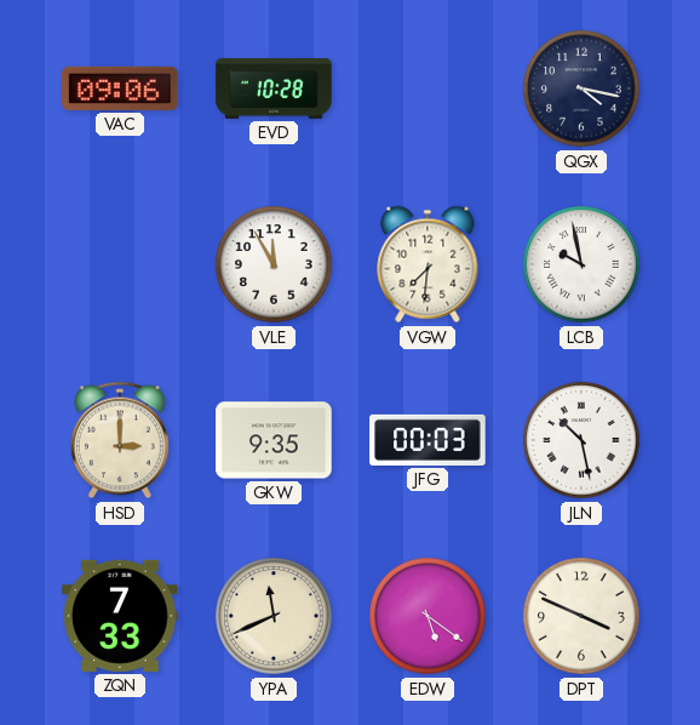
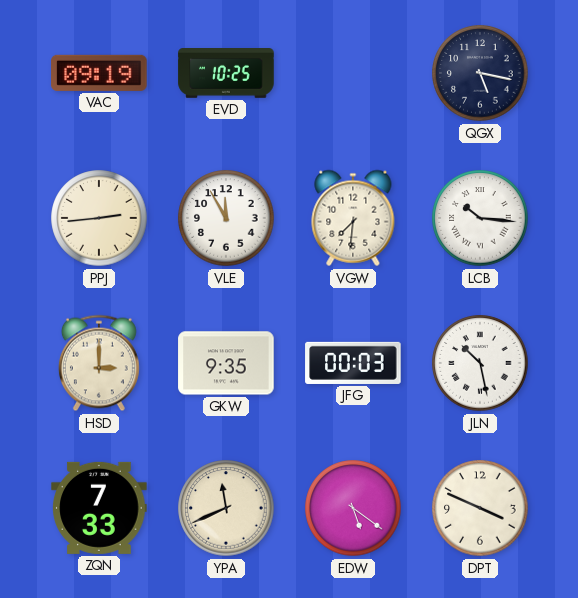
VAC: 09:06 -> 09:19
EVD: 10:28 -> 10:25
QGX: 4:17 -> 5:17
PPJ: none -> 2:44
LCB: 9:58 -> 10:16
